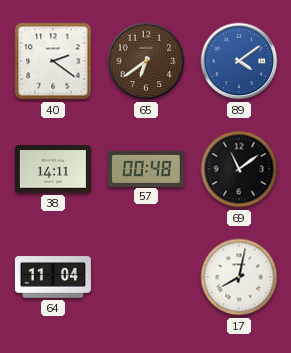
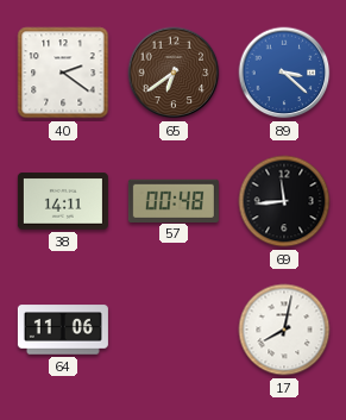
89: 4:09 -> 3:22
69: 11:09 -> 11:44
64: 11:04 -> 11:06
